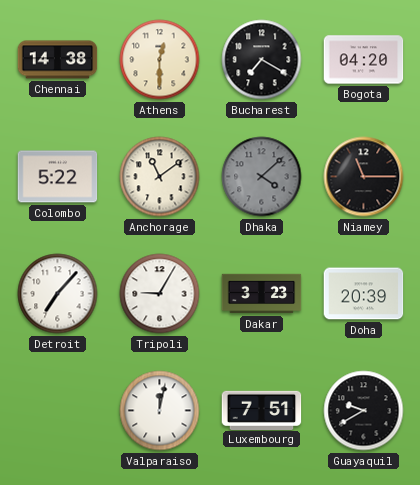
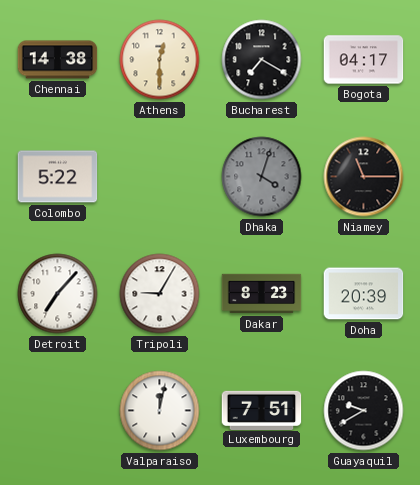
Bogota: 04:20 -> 04:17
Anchorage: 11:09 -> none
Dhaka: 4:08 -> 4:03
Dakar: 3:23 -> 8:23
